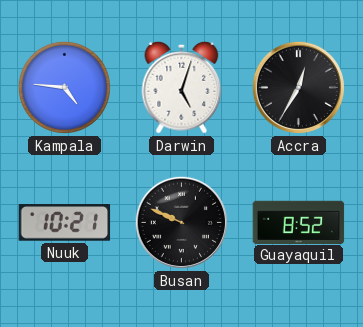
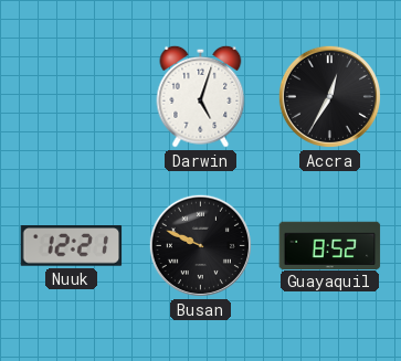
Kampala: 4:46 -> none
Nuuk: 10:21 -> 12:21
